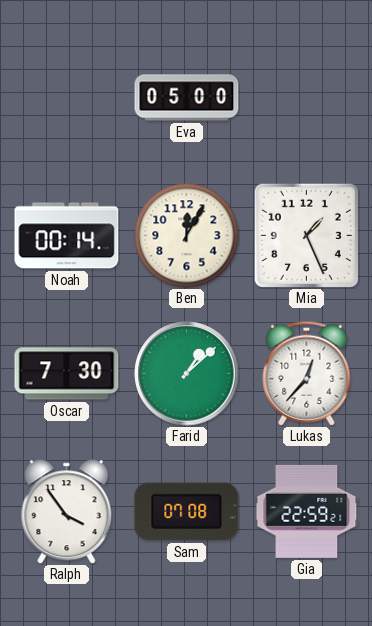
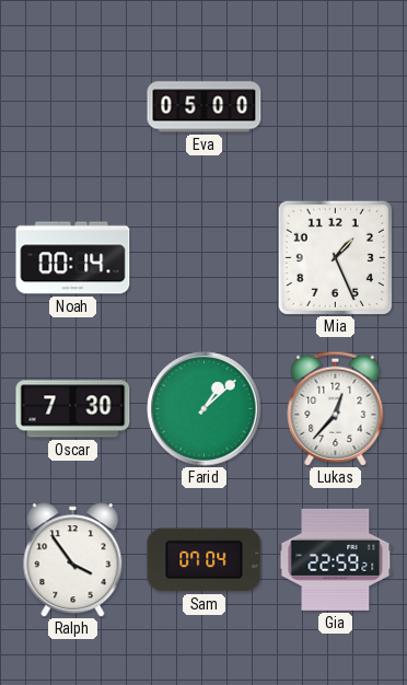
Ben: 12:05 -> none
Sam: 07:08 -> 07:04
